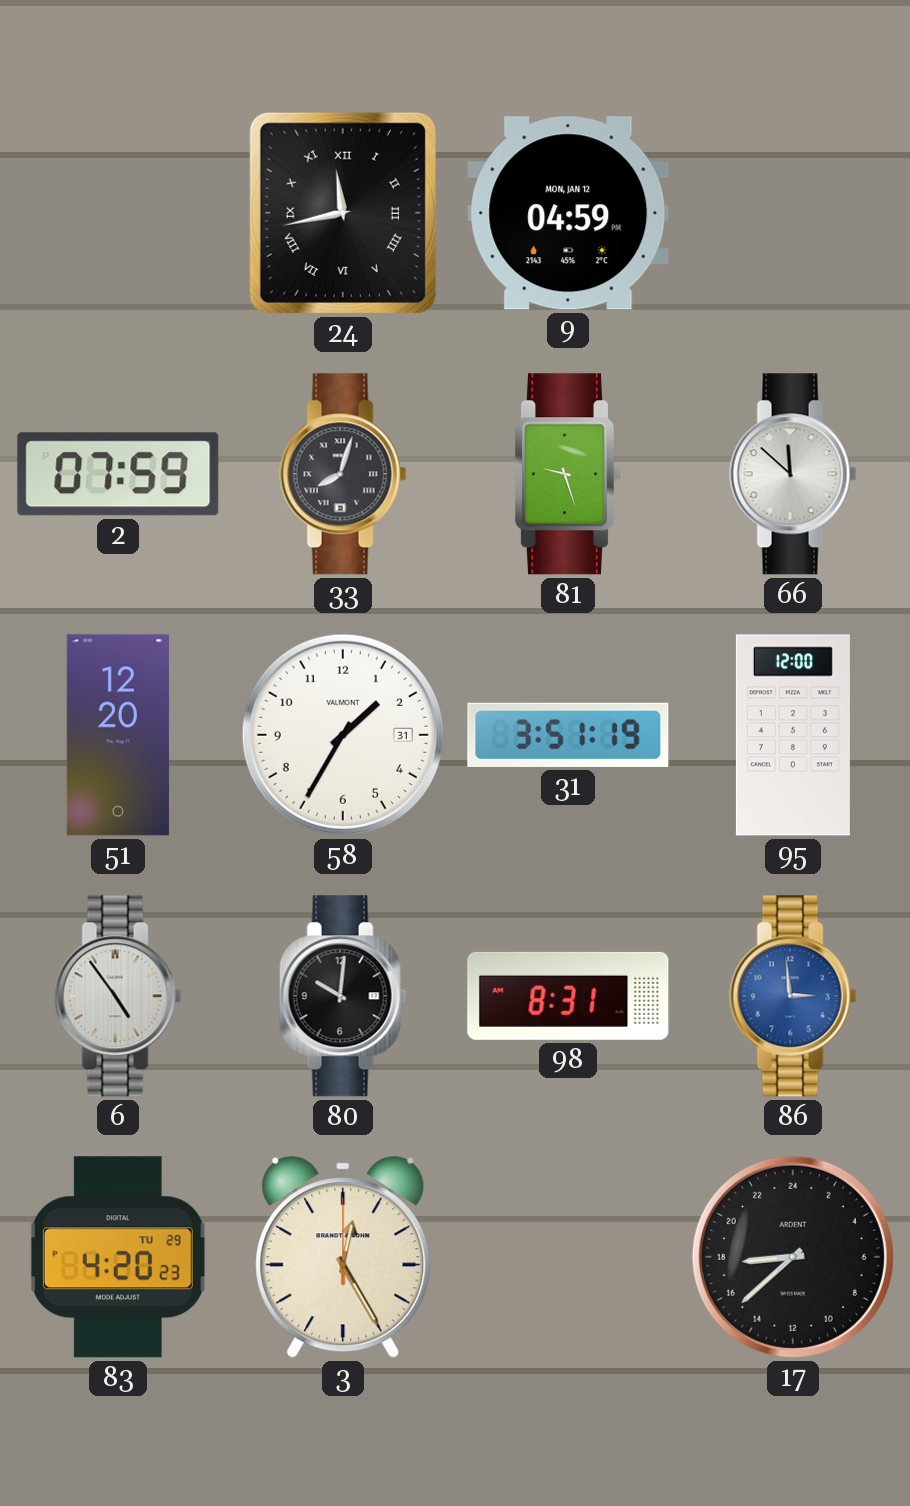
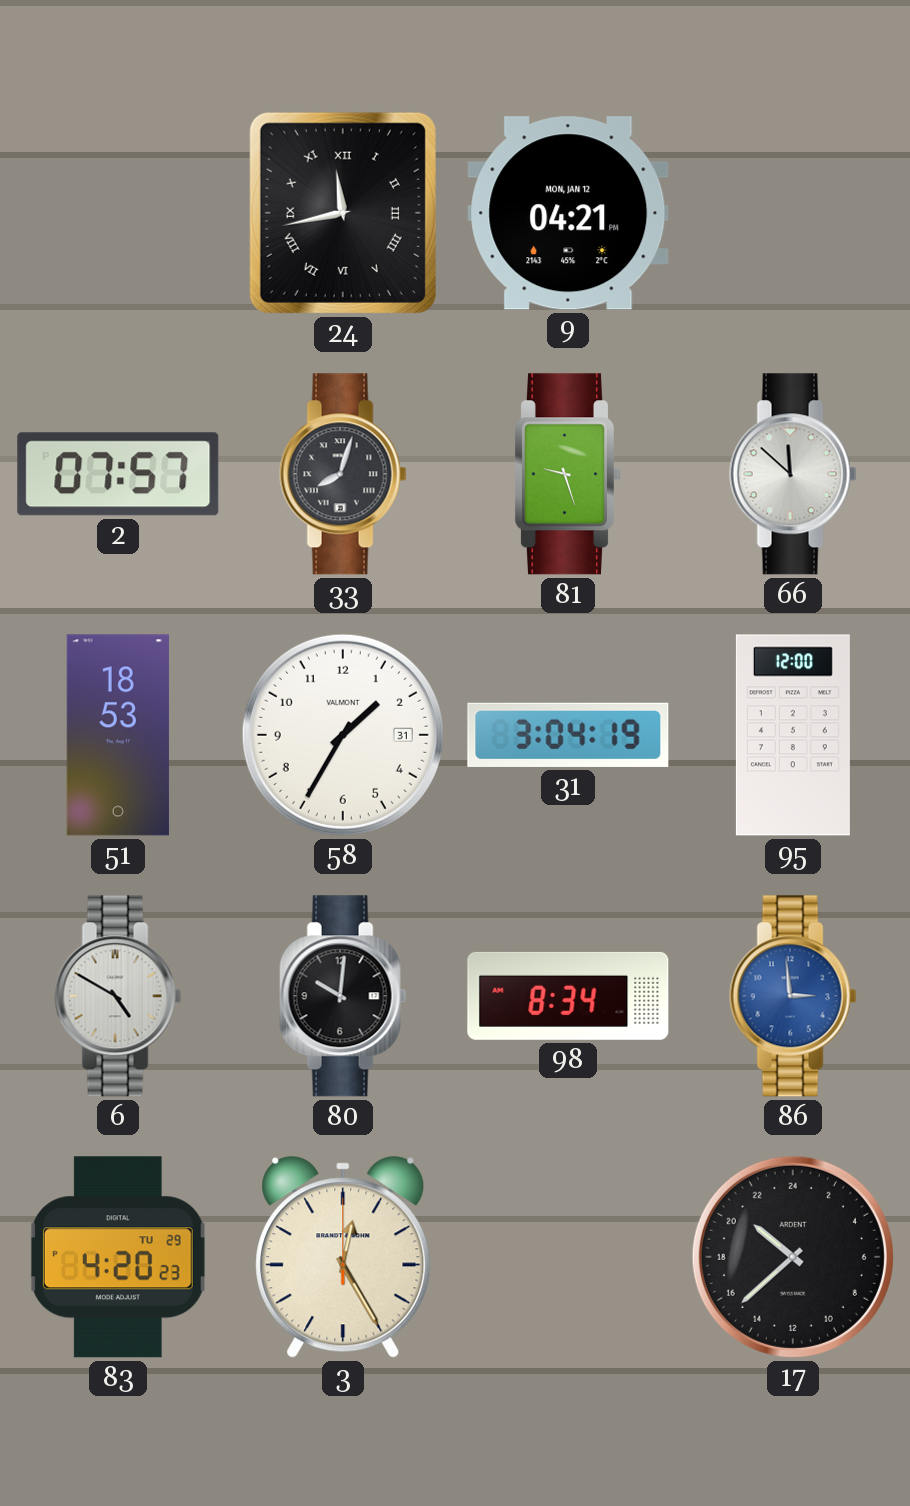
9: 04:59 -> 04:21
2: 07:59 -> 07:57
51: 12:20 -> 18:53
31: 3:51 -> 3:04
6: 4:54 -> 4:50
98: 8:31 -> 8:34
17: 17:38 -> 20:38
